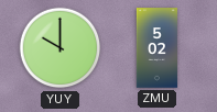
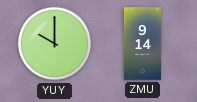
ZMU: 5:02 -> 9:14
